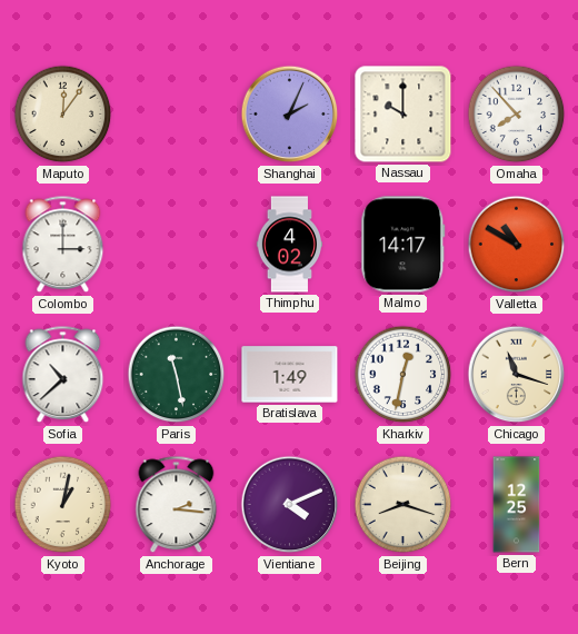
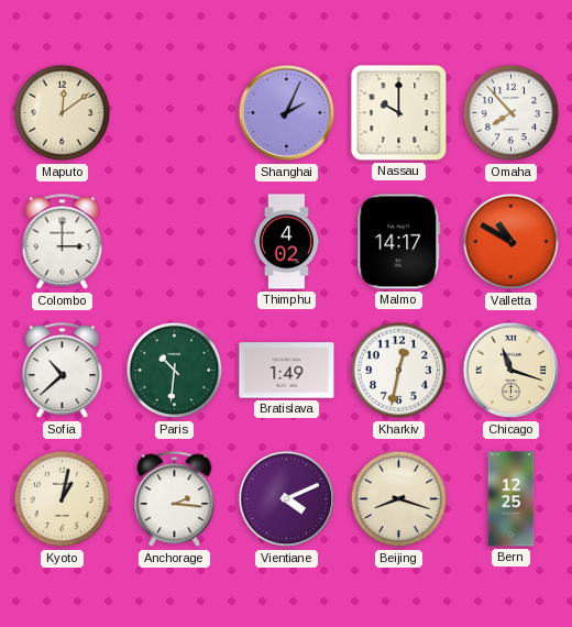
Maputo: 12:06 -> 12:09
Paris: 11:28 -> 10:31
